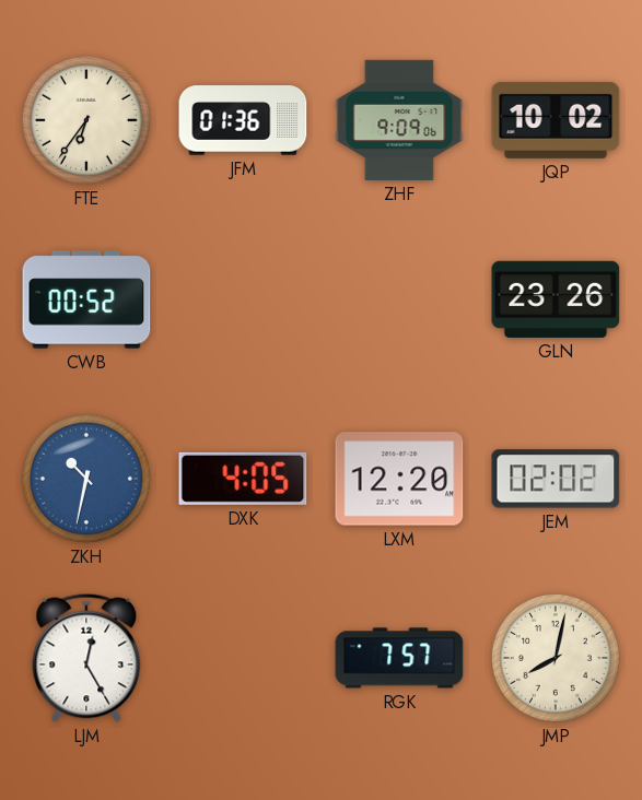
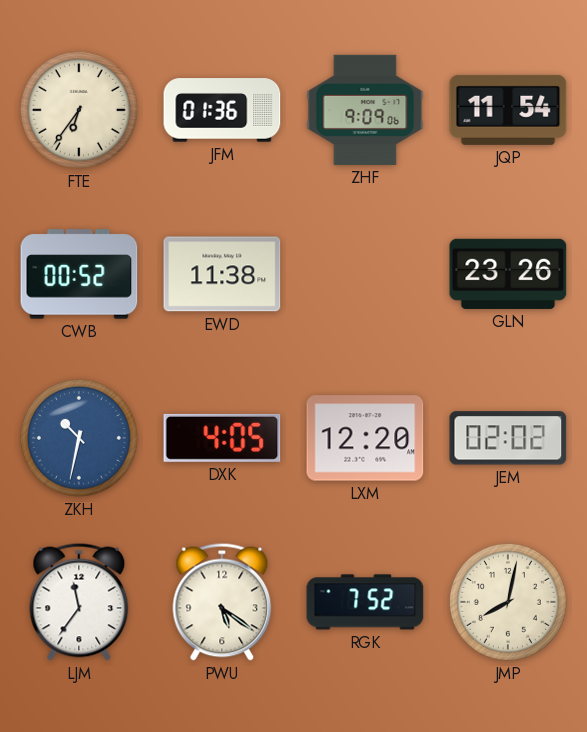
JQP: 10:02 -> 11:54
EWD: none -> 11:38
LJM: 12:25 -> 11:36
PWU: none -> 5:21
RGK: 7:57 -> 7:52
